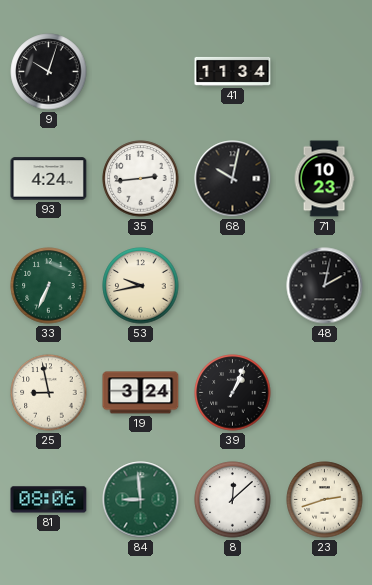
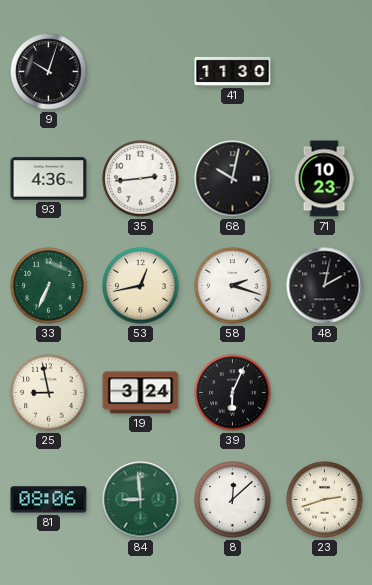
41: 11:34 -> 11:30
93: 4:24 -> 4:36
53: 9:43 -> 12:43
58: none -> 2:18
39: 1:04 -> 6:04
